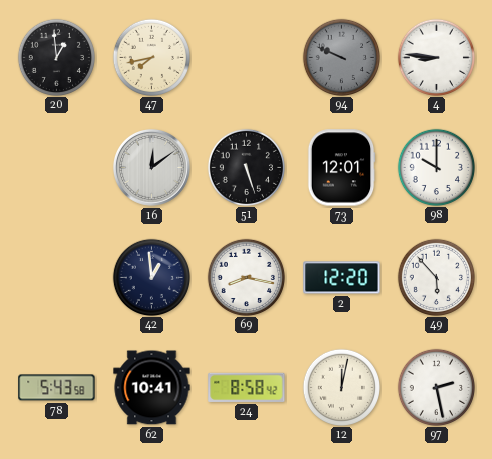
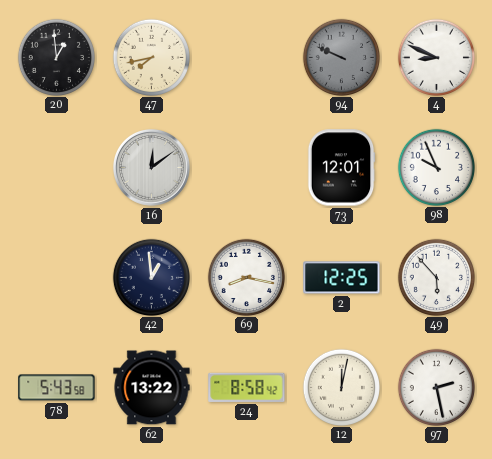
4: 8:46 -> 8:49
51: 5:27 -> none
98: 10:00 -> 9:56
2: 12:20 -> 12:25
62: 10:41 -> 13:22
